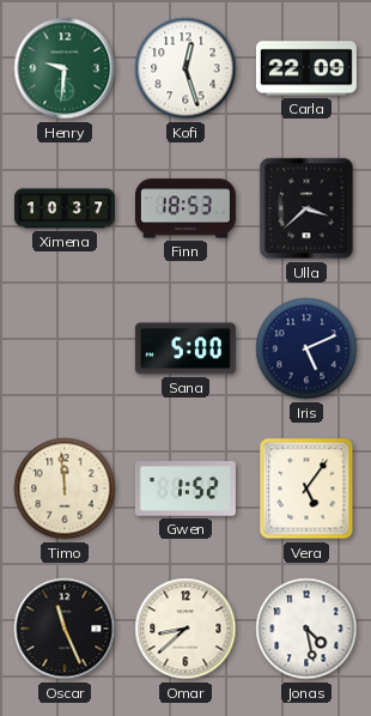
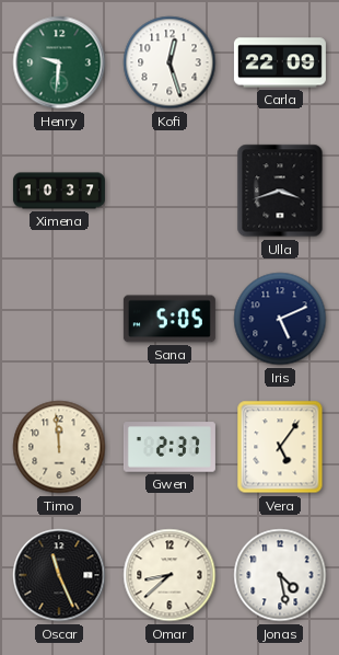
Finn: 18:53 -> none
Ulla: 3:38 -> 3:42
Sana: 5:00 -> 5:05
Gwen: 1:52 -> 2:37
